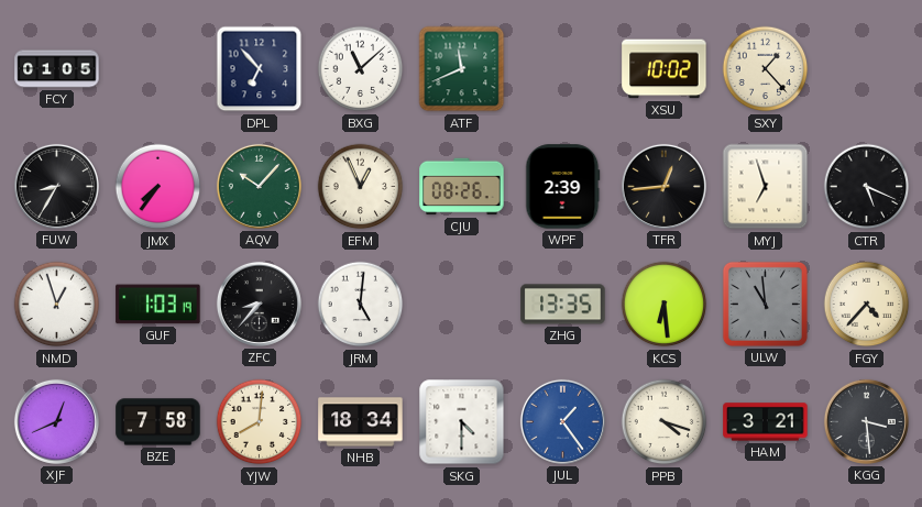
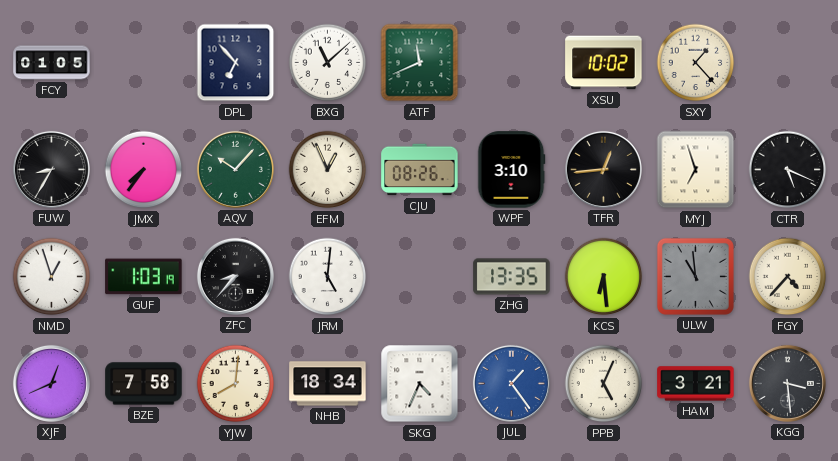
WPF: 2:39 -> 3:10
SKG: 4:30 -> 4:34
PPB: 4:18 -> 5:04
